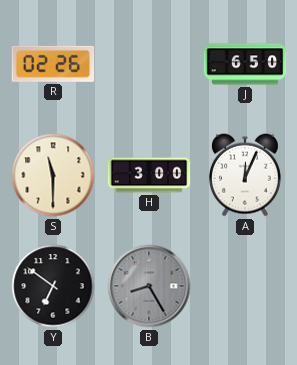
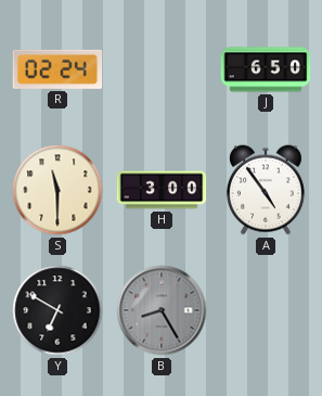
R: 02:26 -> 02:24
A: 12:04 -> 4:54
Y: 6:51 -> 6:50
